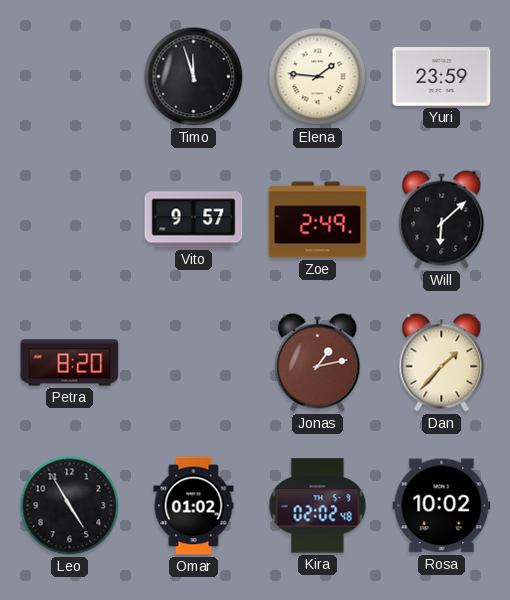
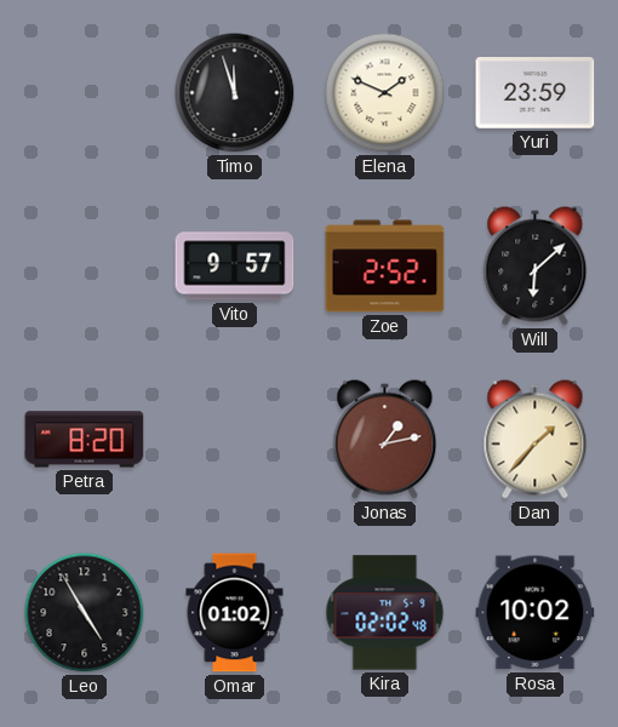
Elena: 1:46 -> 1:49
Zoe: 2:49 -> 2:52
